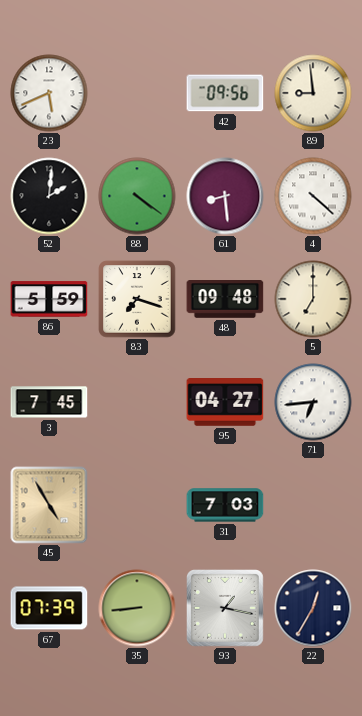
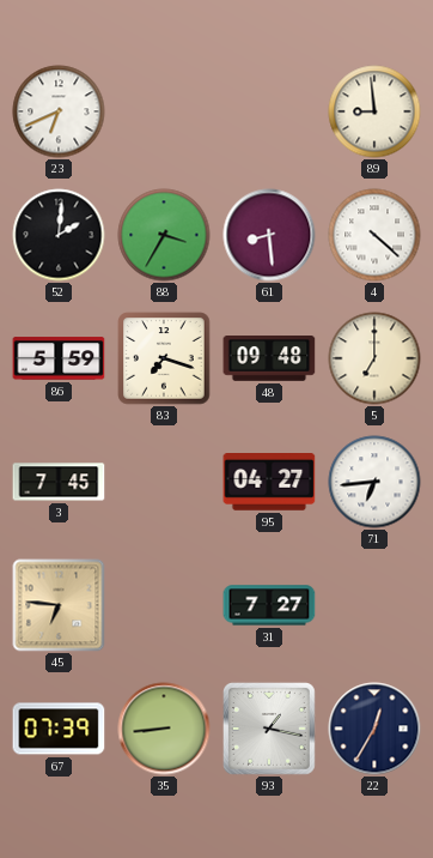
23: 5:41 -> 6:41
42: 09:56 -> none
88: 4:21 -> 3:35
45: 4:55 -> 6:46
31: 7:03 -> 7:27
